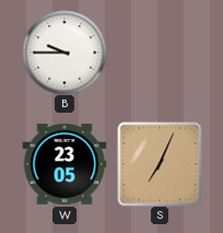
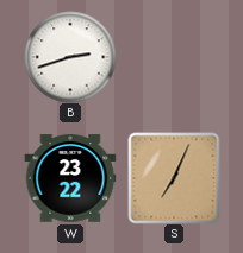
B: 9:45 -> 2:42
W: 23:05 -> 23:22
